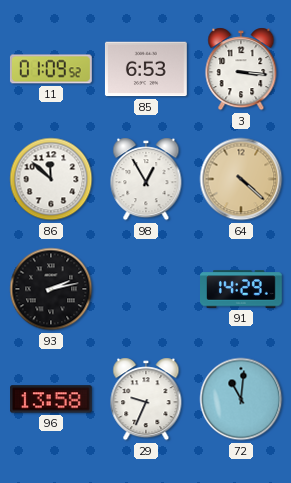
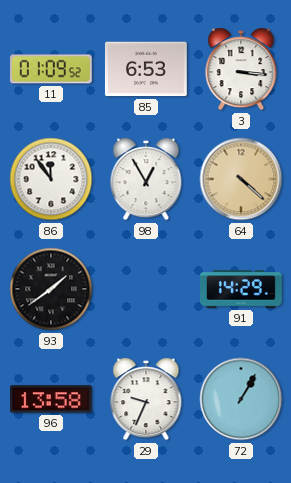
86: 11:52 -> 11:54
93: 2:13 -> 1:39
72: 11:01 -> 1:05
